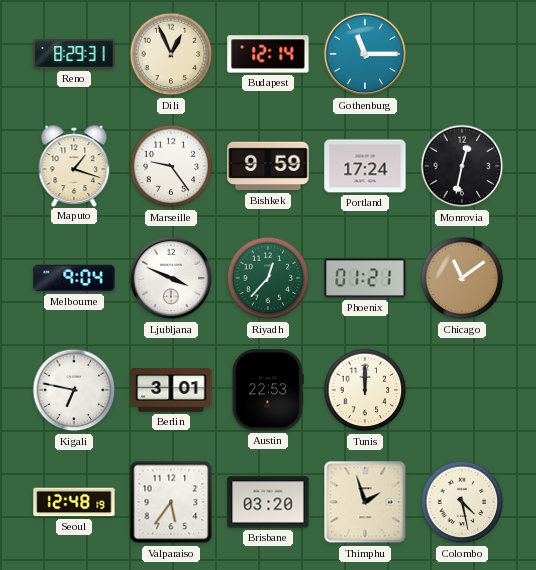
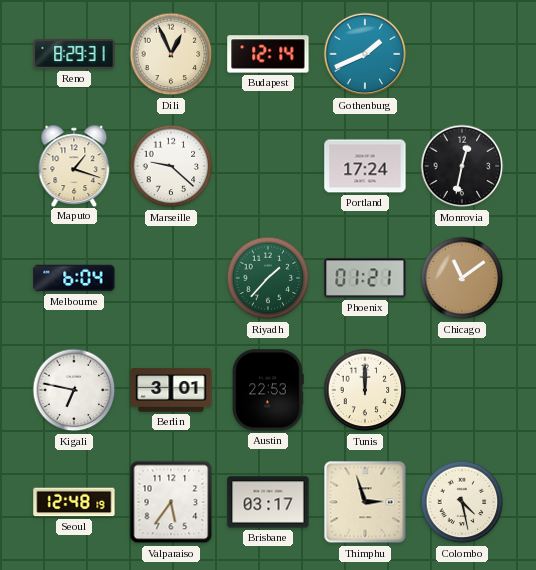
Gothenburg: 11:15 -> 1:41
Marseille: 9:24 -> 9:22
Bishkek: 9:59 -> none
Melbourne: 9:04 -> 6:04
Ljubljana: 3:49 -> none
Riyadh: 12:37 -> 1:37
Brisbane: 03:20 -> 03:17
Thimphu: 1:57 -> 2:57
